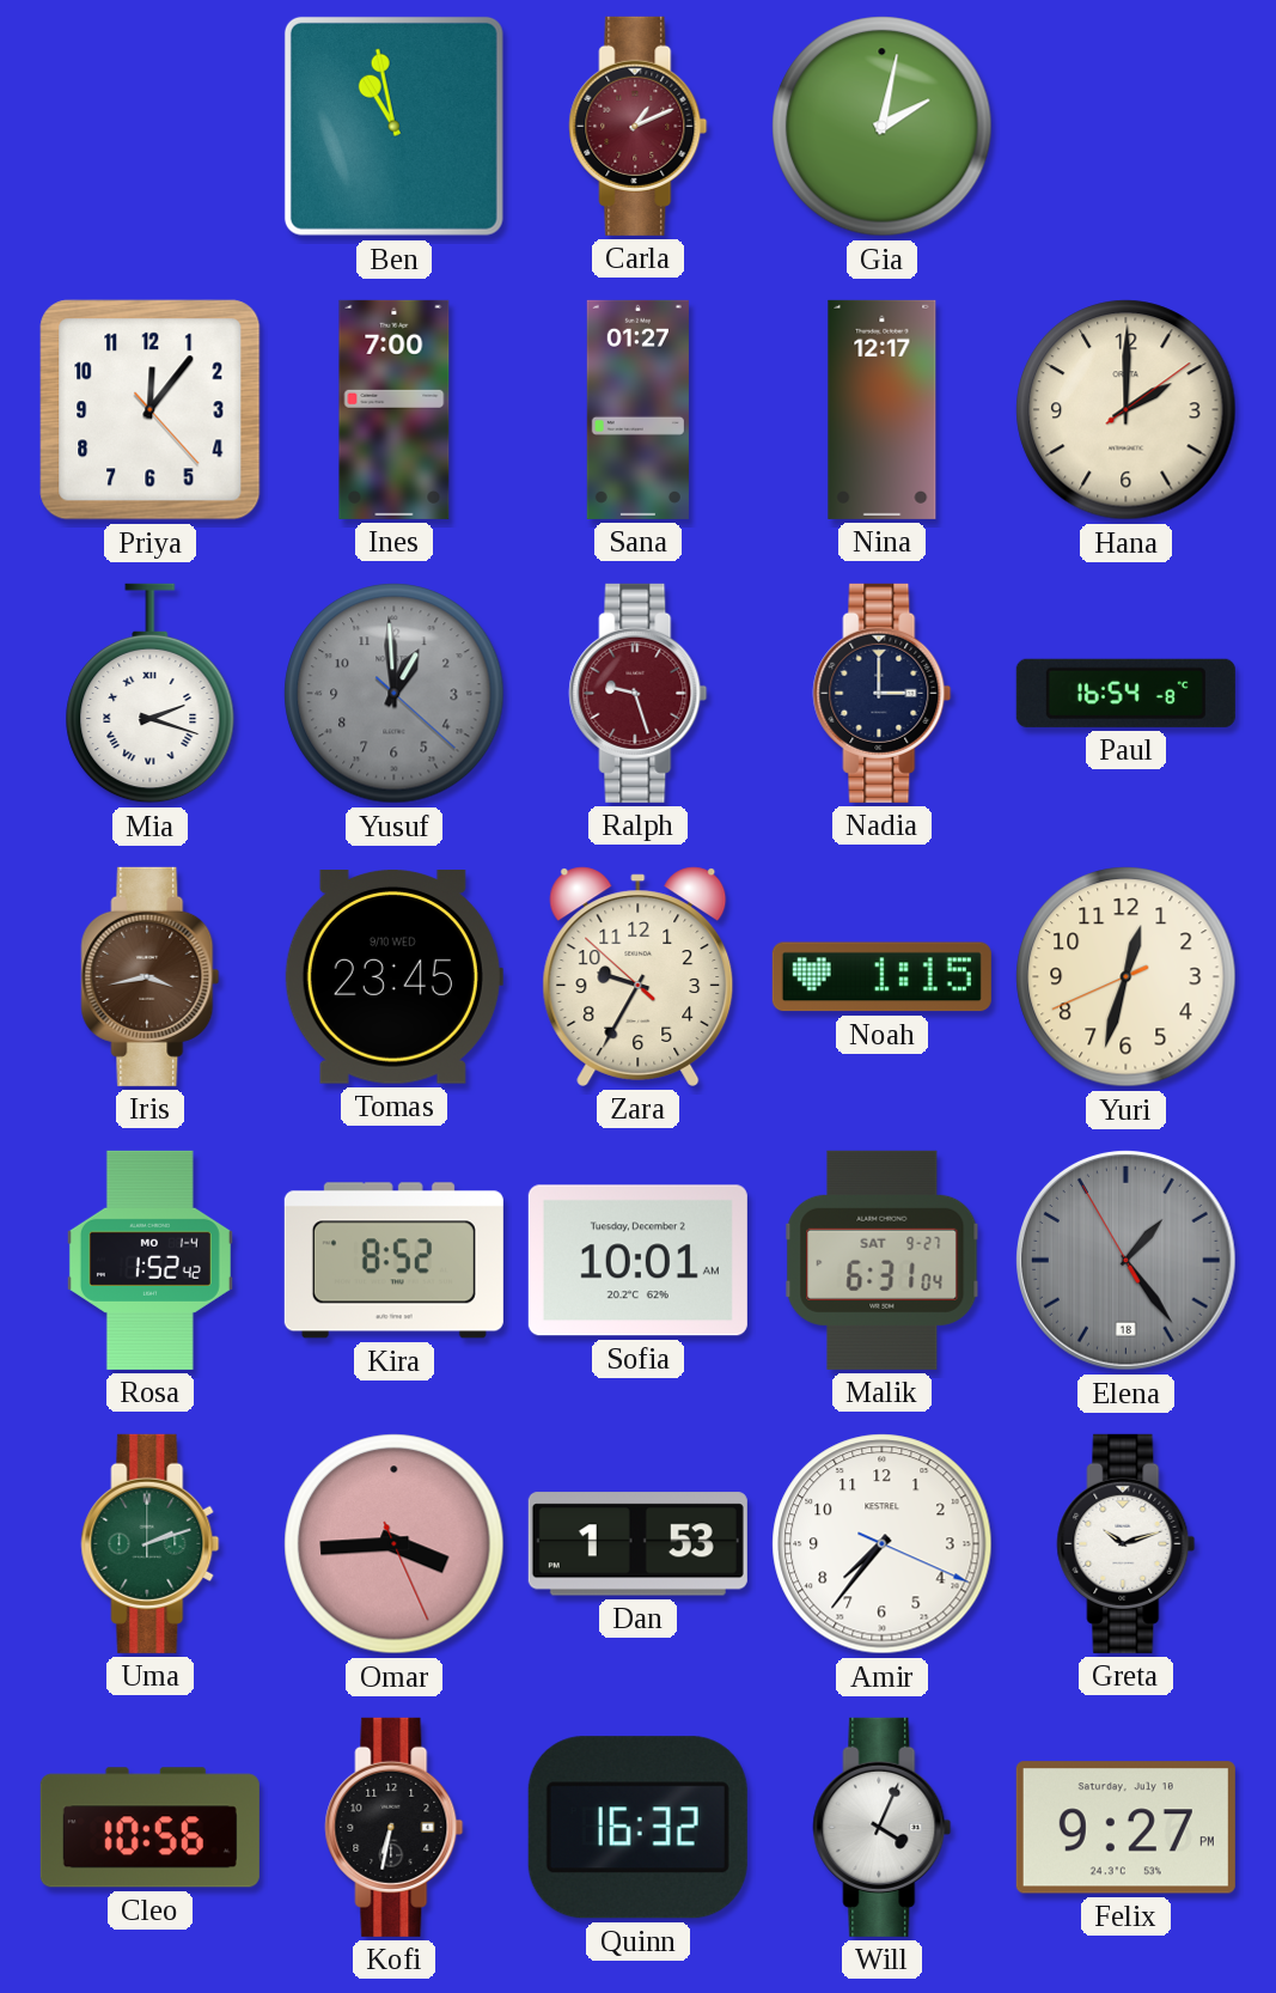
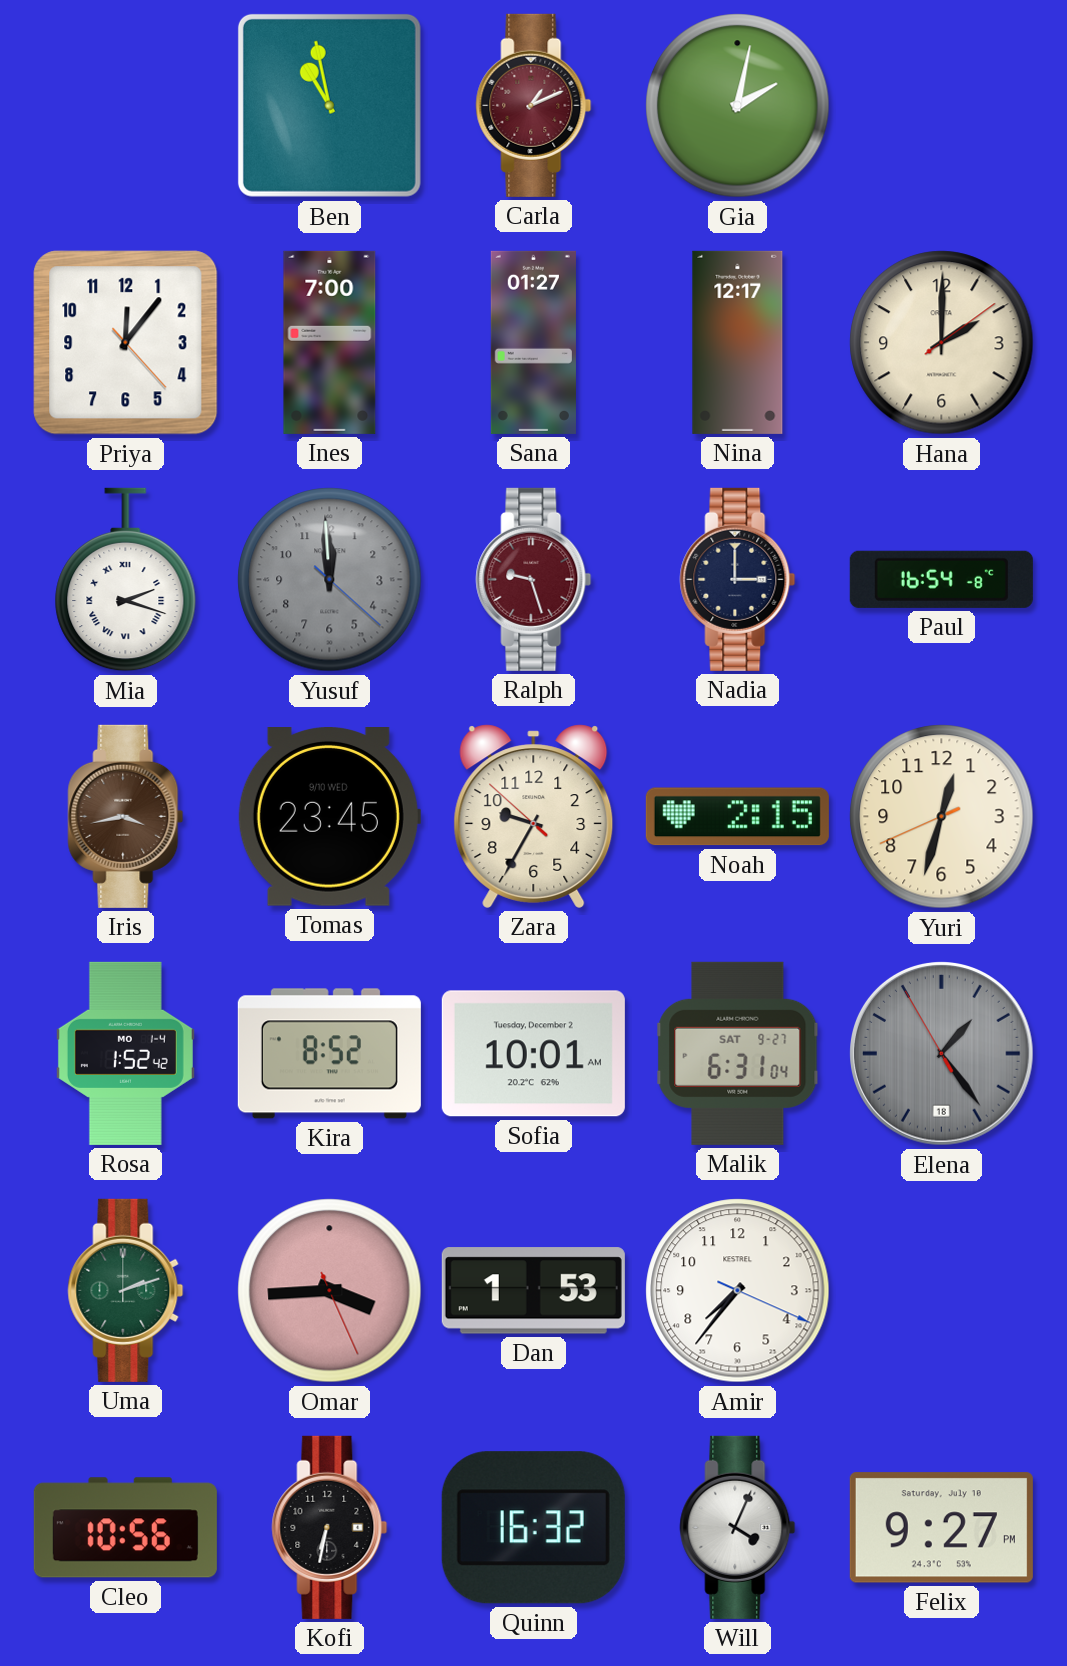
Yusuf: 12:59 -> 11:59
Noah: 1:15 -> 2:15
Greta: 10:12 -> none
